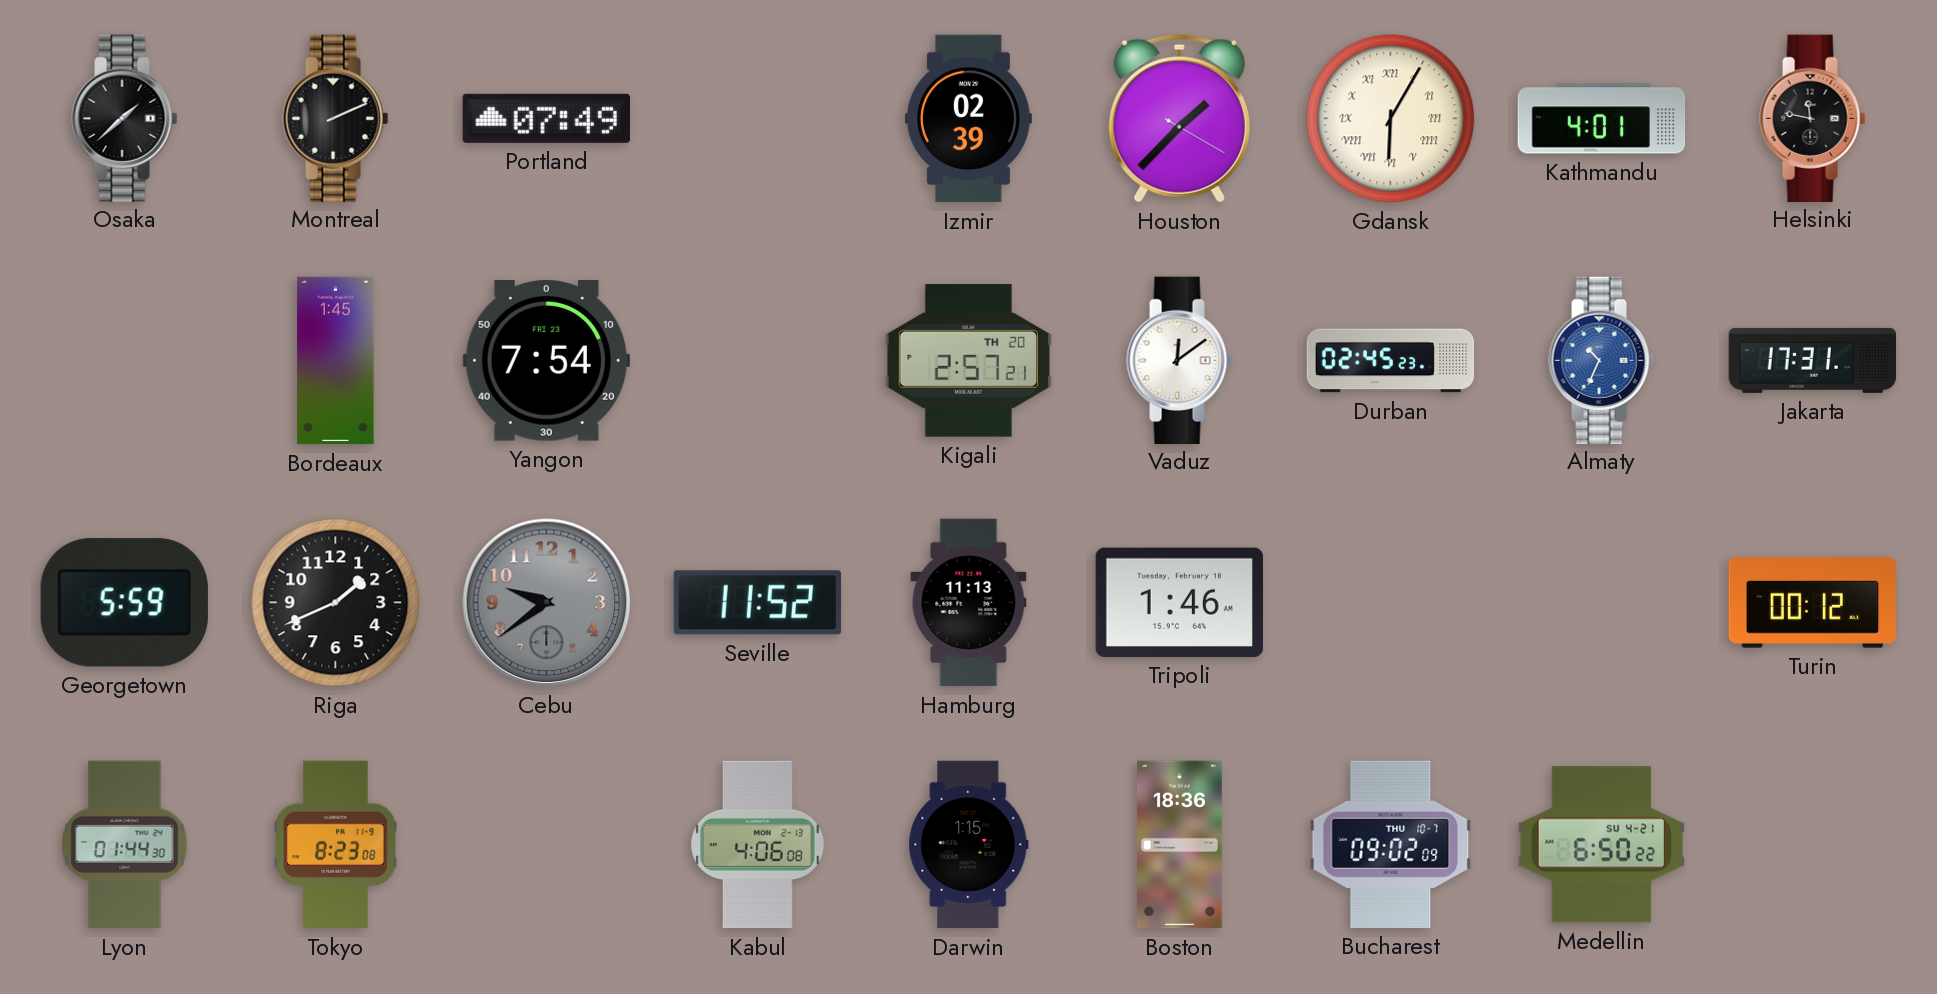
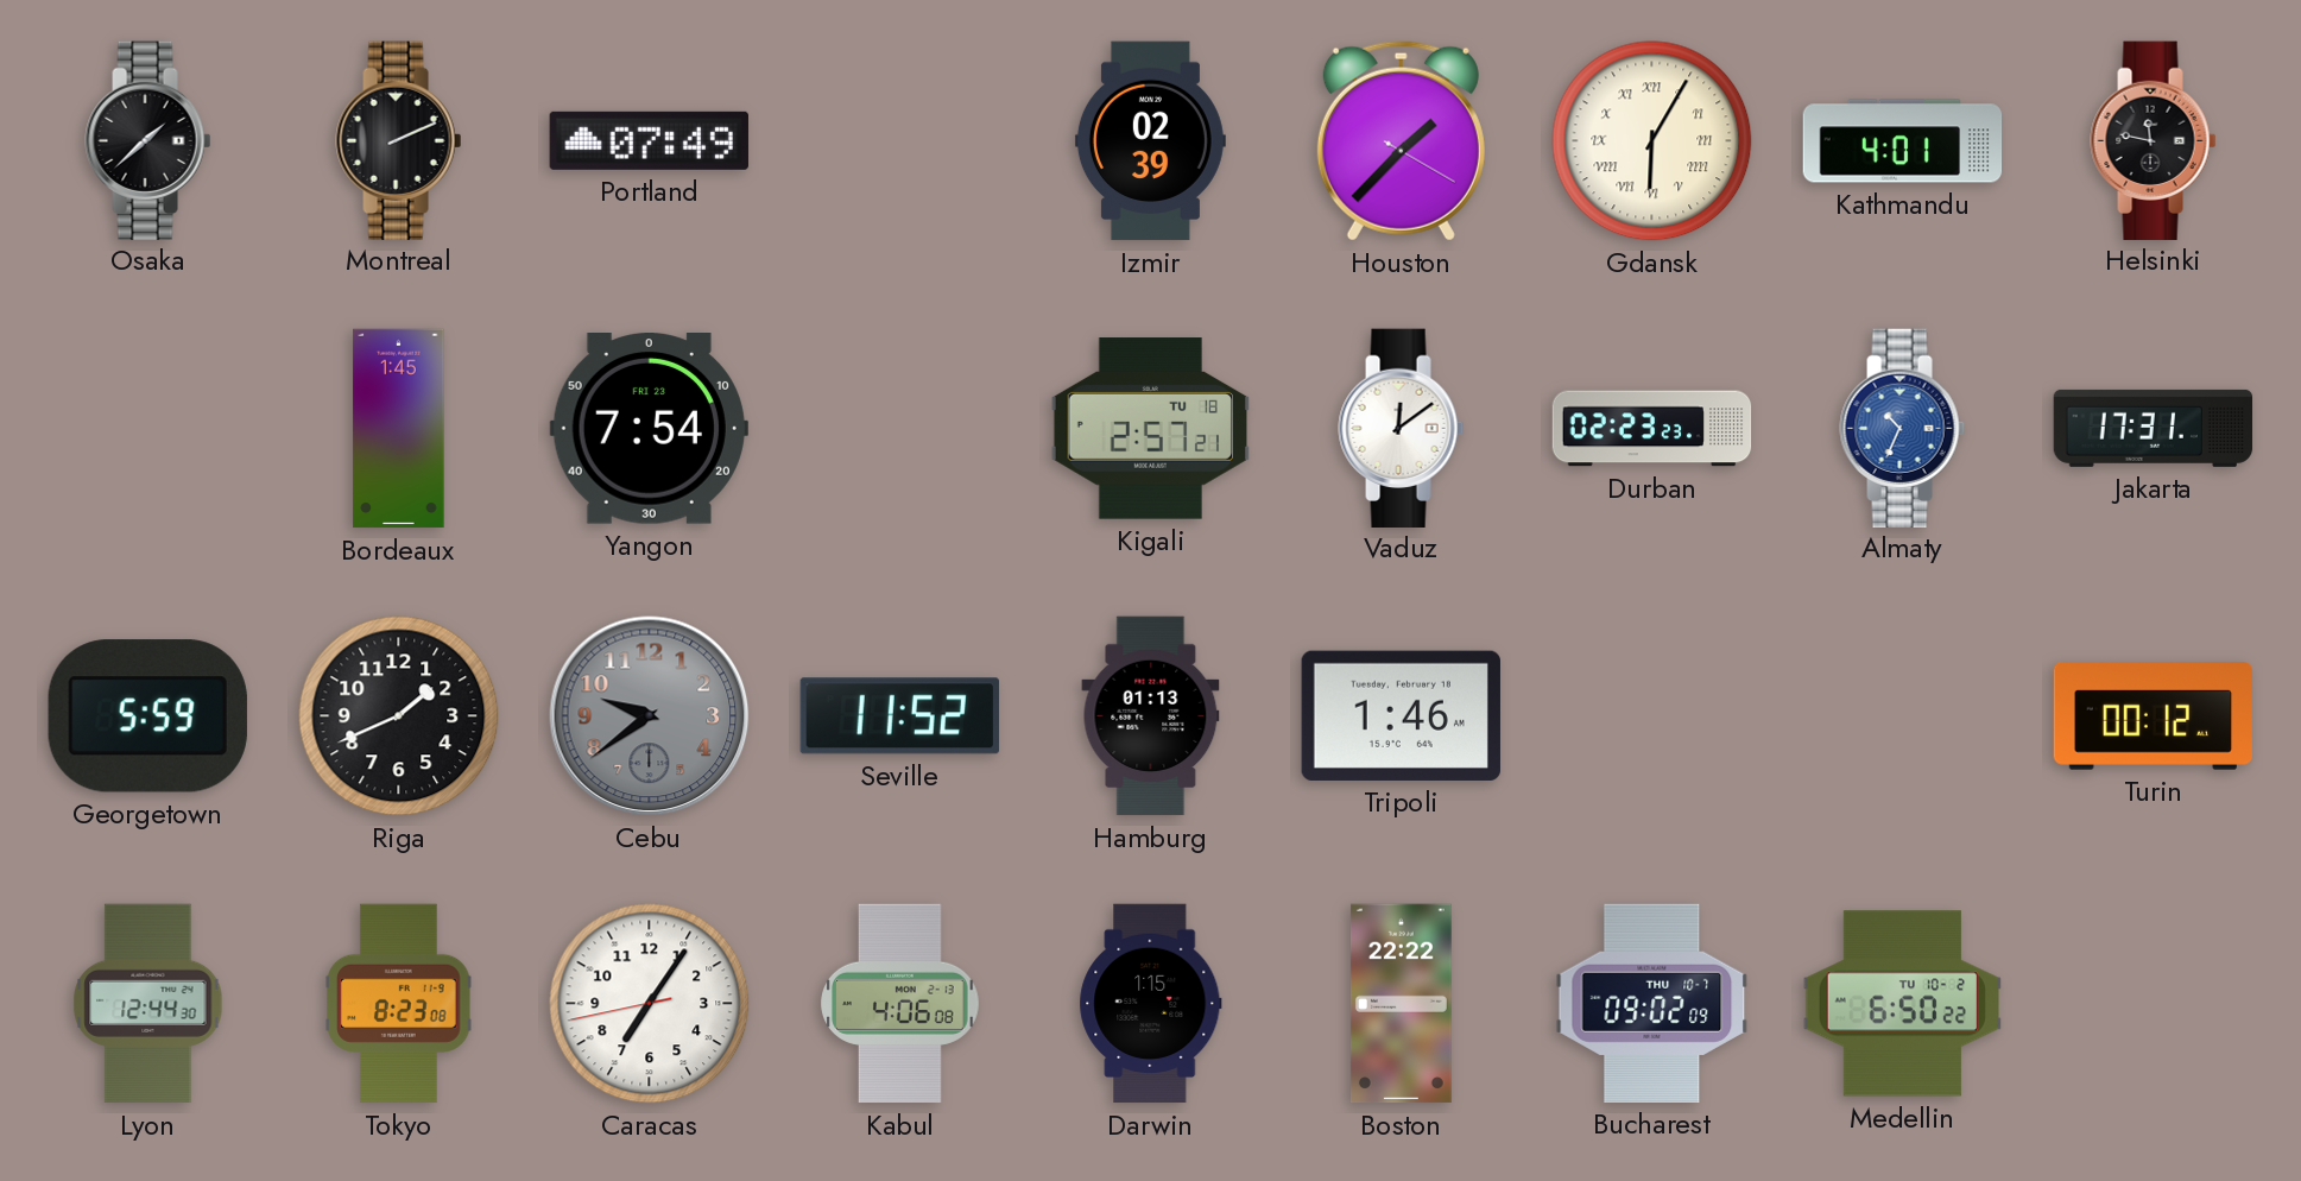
Kigali date: TH 20 -> TU 18
Durban: 02:45 -> 02:23
Hamburg: 11:13 -> 01:13
Lyon: 01:44 -> 12:44
Caracas: none -> 7:05
Boston: 18:36 -> 22:22
Medellin date: SU 4-21 -> TU 10-2
